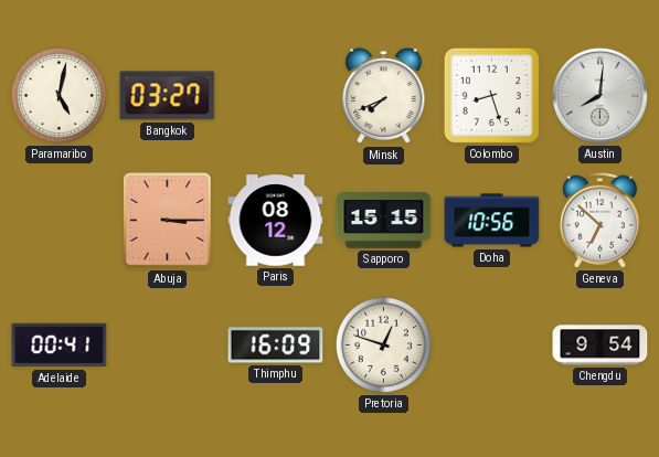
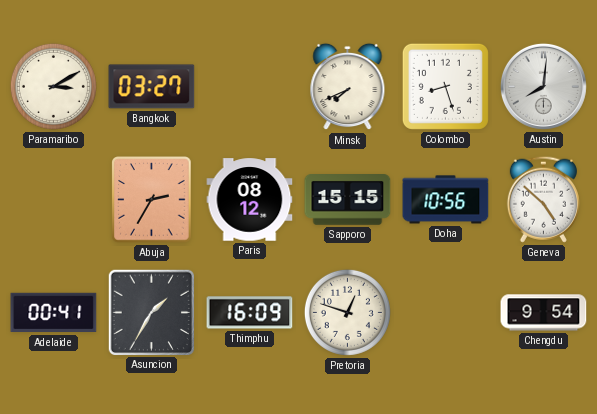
Paramaribo: 5:02 -> 3:10
Abuja: 3:15 -> 2:35
Geneva: 6:52 -> 4:52
Asuncion: none -> 1:35
